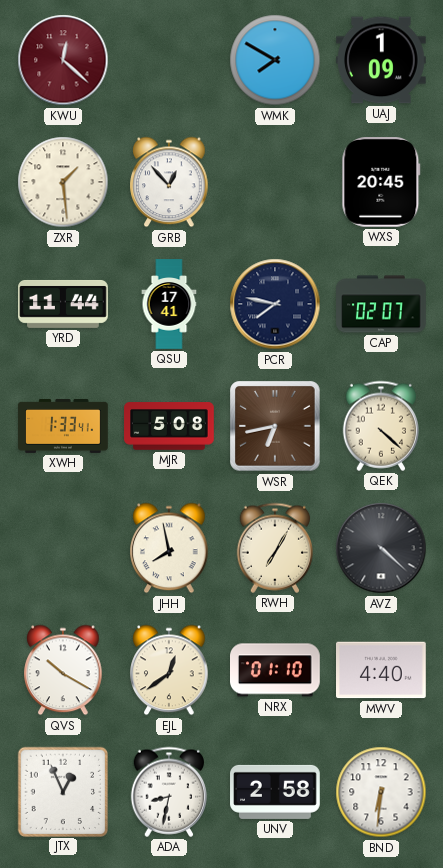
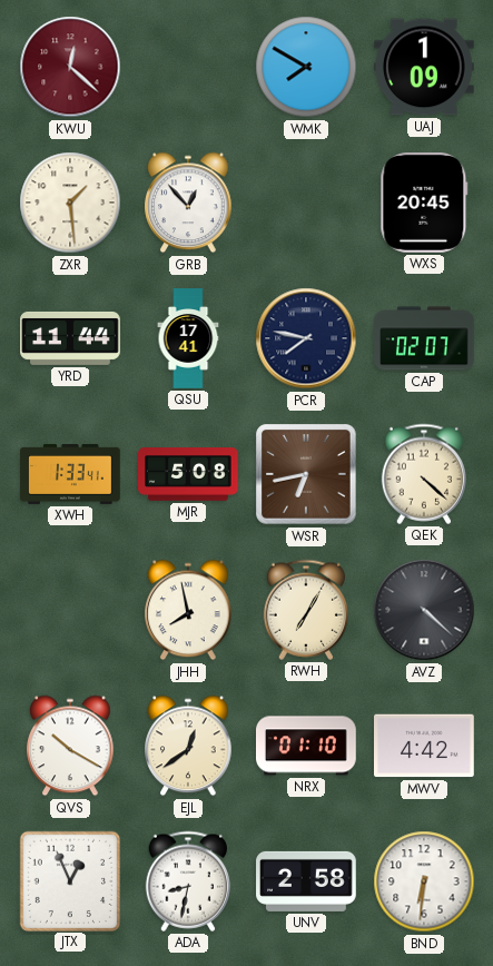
MWV: 4:40 -> 4:42
